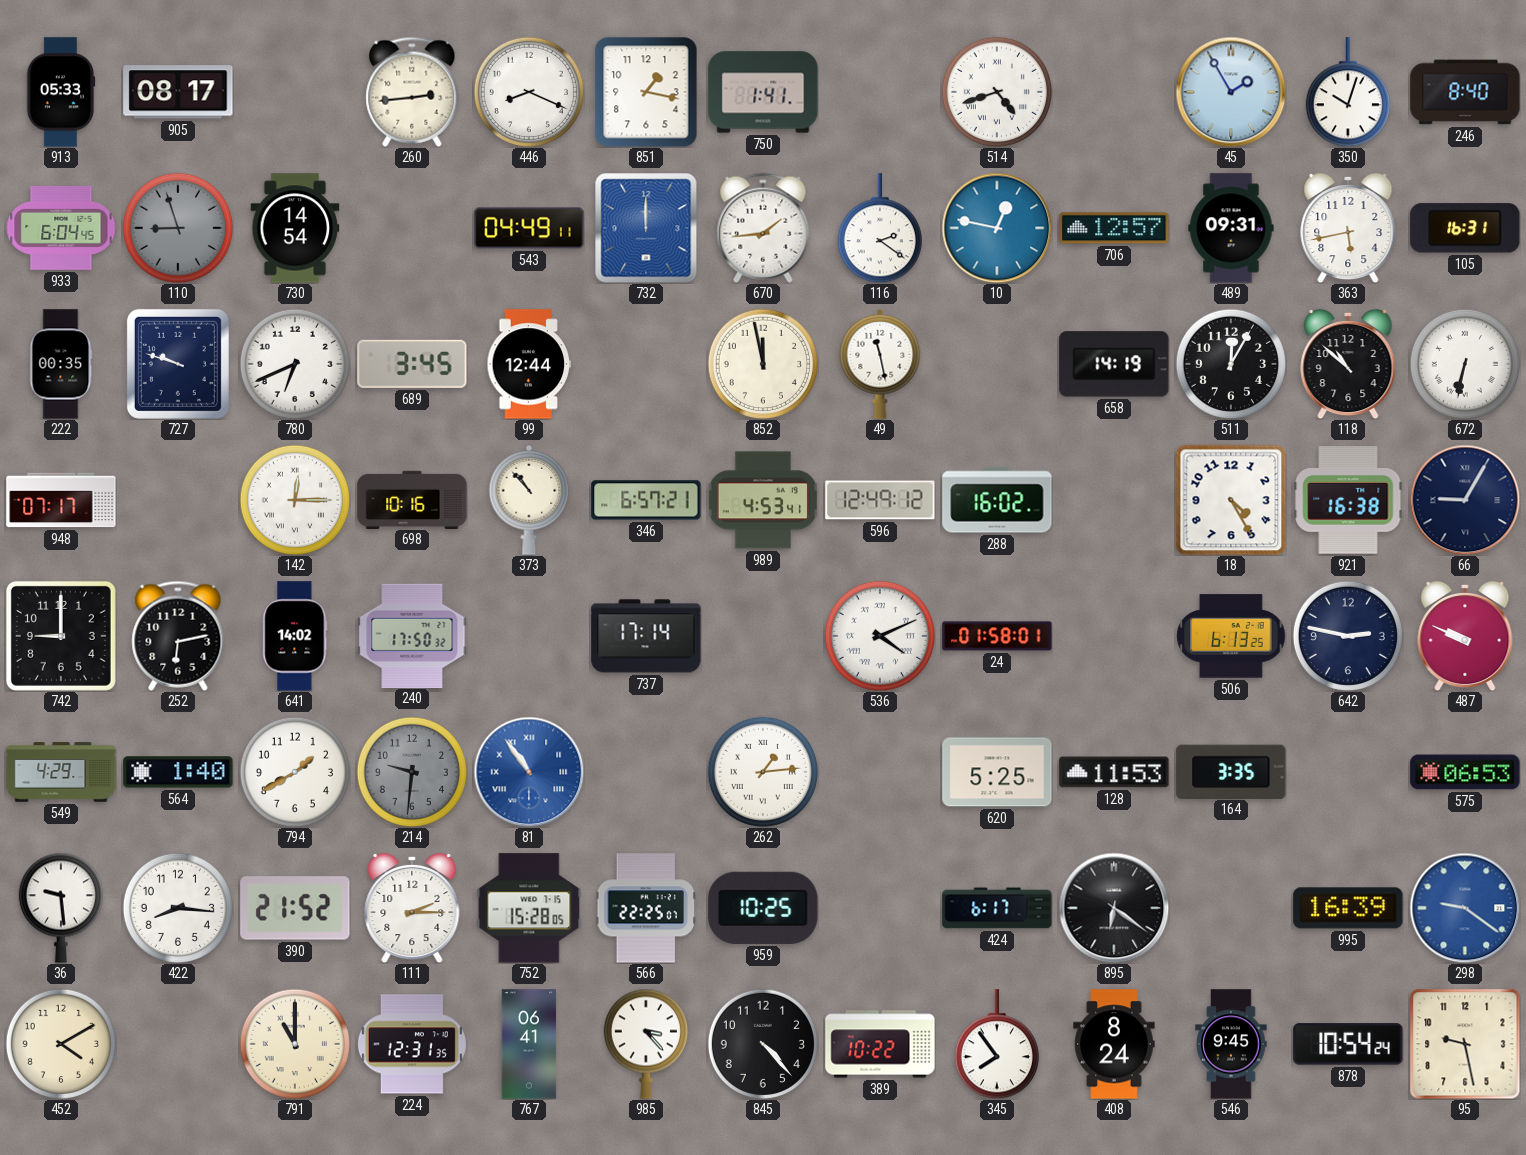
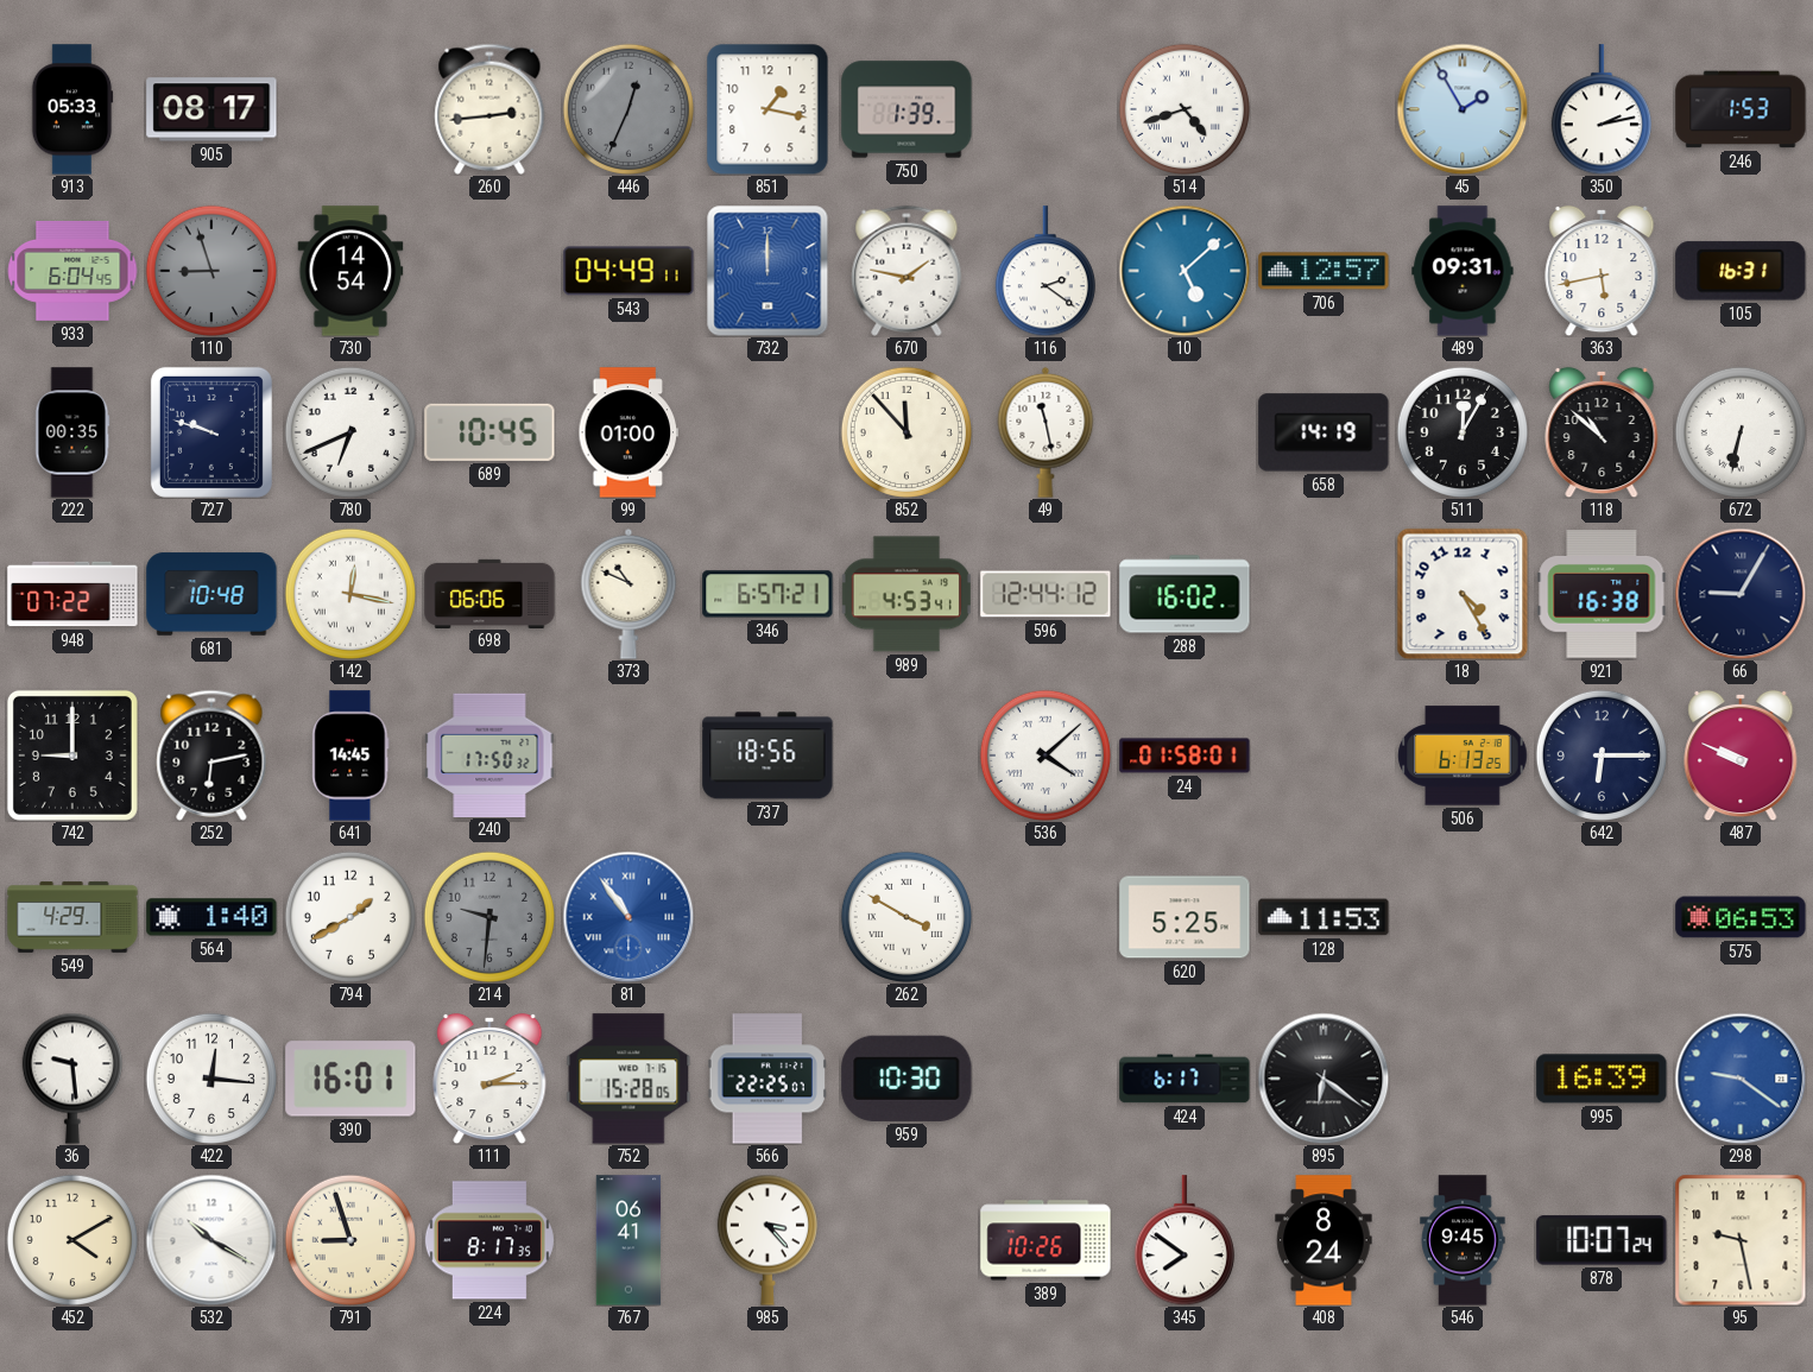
446: 8:19 -> 12:34
446 dial: white -> grey
750: 1:41 -> 1:39
350: 10:03 -> 2:13
246: 8:40 -> 1:53
670: 1:44 -> 1:47
10: 12:47 -> 5:08
689: 3:45 -> 10:45
99: 12:44 -> 01:00
852: 11:58 -> 11:53
948: 07:17 -> 07:22
681: none -> 10:48
142: 12:15 -> 12:17
698: 10:16 -> 06:06
373: 10:53 -> 10:49
596: 12:49 -> 12:44
641: 14:02 -> 14:45
737: 17:14 -> 18:56
536: 4:11 -> 4:08
642: 2:47 -> 6:15
262: 1:14 -> 3:50
164: 3:35 -> none
422: 8:16 -> 12:16
390: 21:52 -> 16:01
959: 10:25 -> 10:30
532: none -> 10:20
791: 11:00 -> 8:57
224: 12:31 -> 8:17
845: 4:23 -> none
389: 10:22 -> 10:26
345: 7:54 -> 7:51
878: 10:54 -> 10:07
